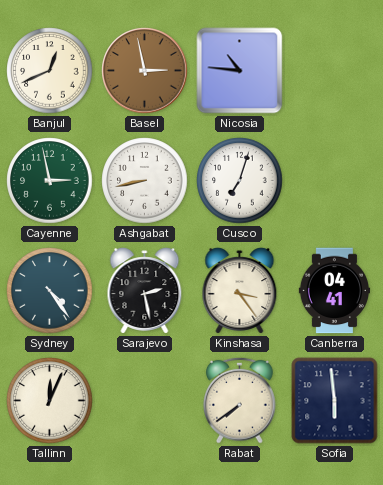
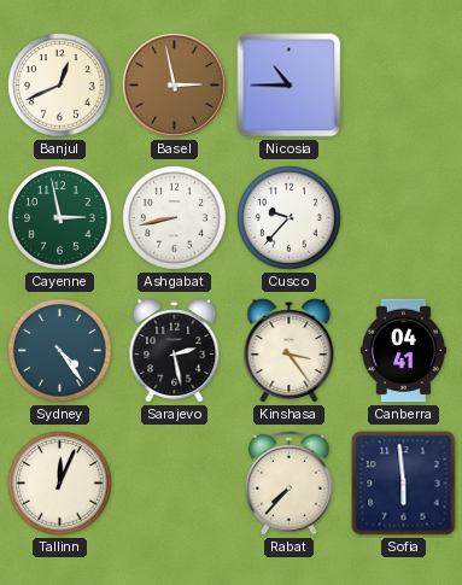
Nicosia: 10:46 -> 10:45
Cusco: 7:03 -> 9:37
Rabat: 7:39 -> 7:37
